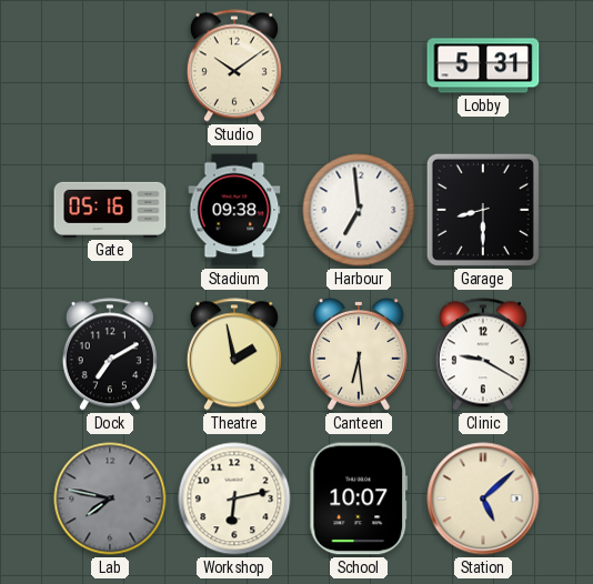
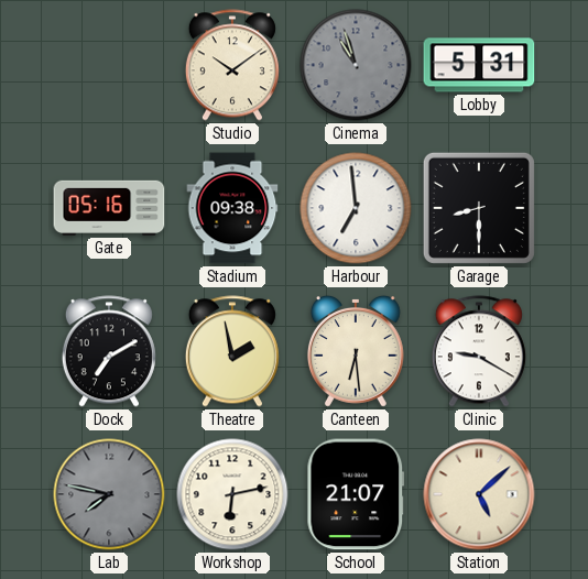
Cinema: none -> 10:57
School: 10:07 -> 21:07
